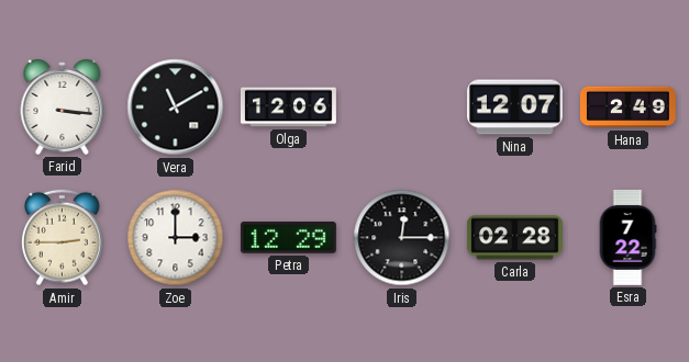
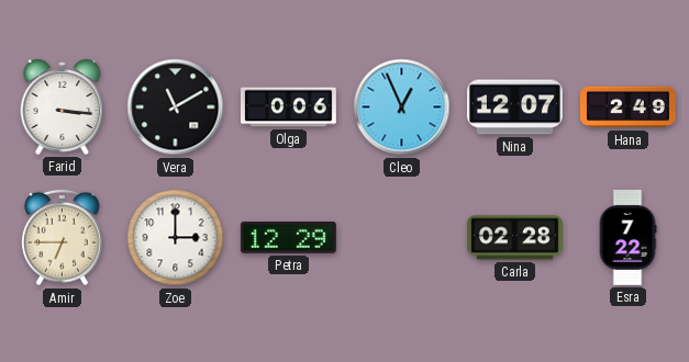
Olga: 12:06 -> 0:06
Cleo: none -> 12:56
Amir: 2:45 -> 6:45
Iris: 12:15 -> none
